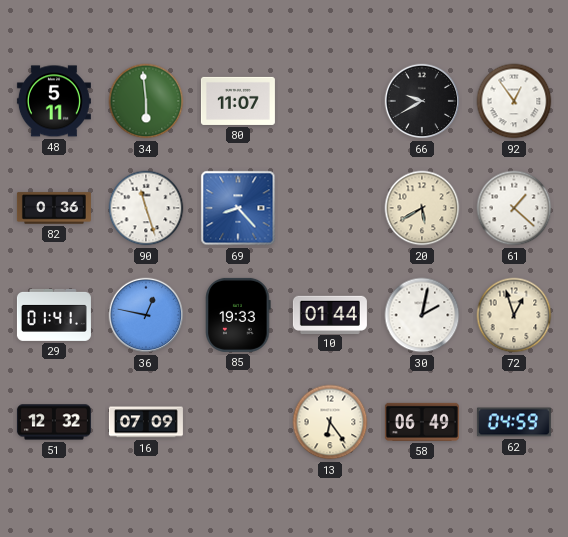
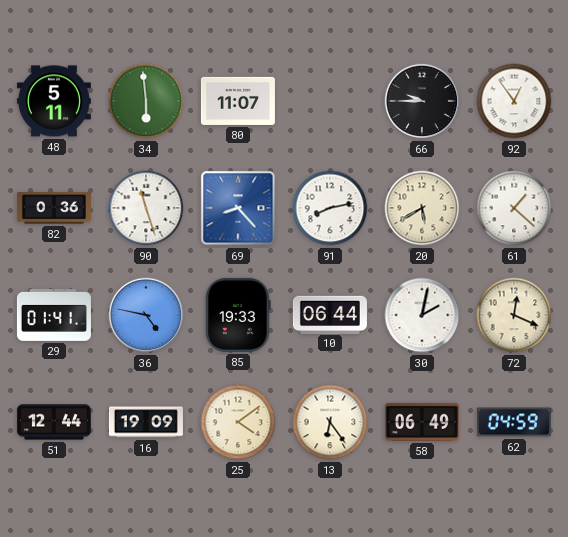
66: 9:40 -> 9:45
91: none -> 8:13
36: 12:47 -> 4:47
10: 01:44 -> 06:44
72: 12:57 -> 12:19
51: 12:32 -> 12:44
16: 07:09 -> 19:09
25: none -> 4:09
